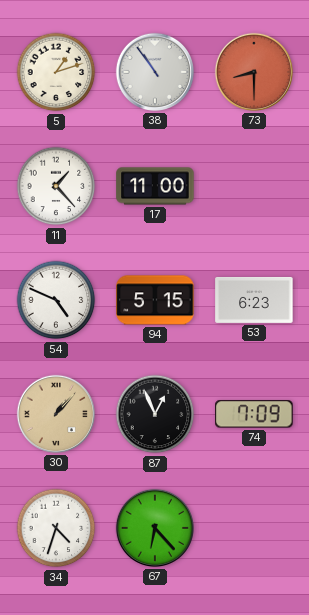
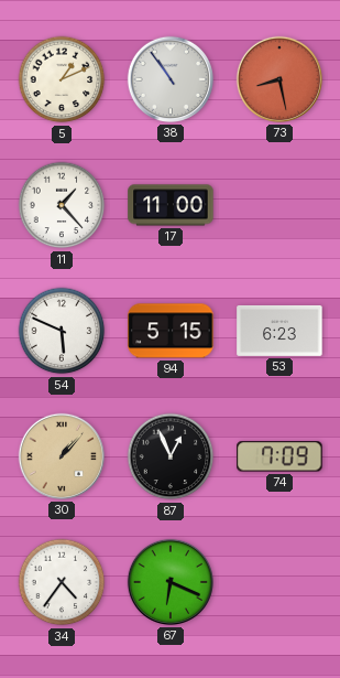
5: 1:12 -> 1:11
73: 8:30 -> 8:28
54: 4:49 -> 5:49
34: 4:33 -> 4:36
67: 6:23 -> 6:19
